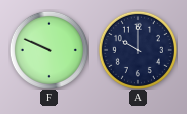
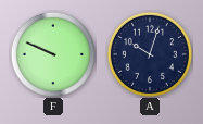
A: 10:00 -> 10:03
